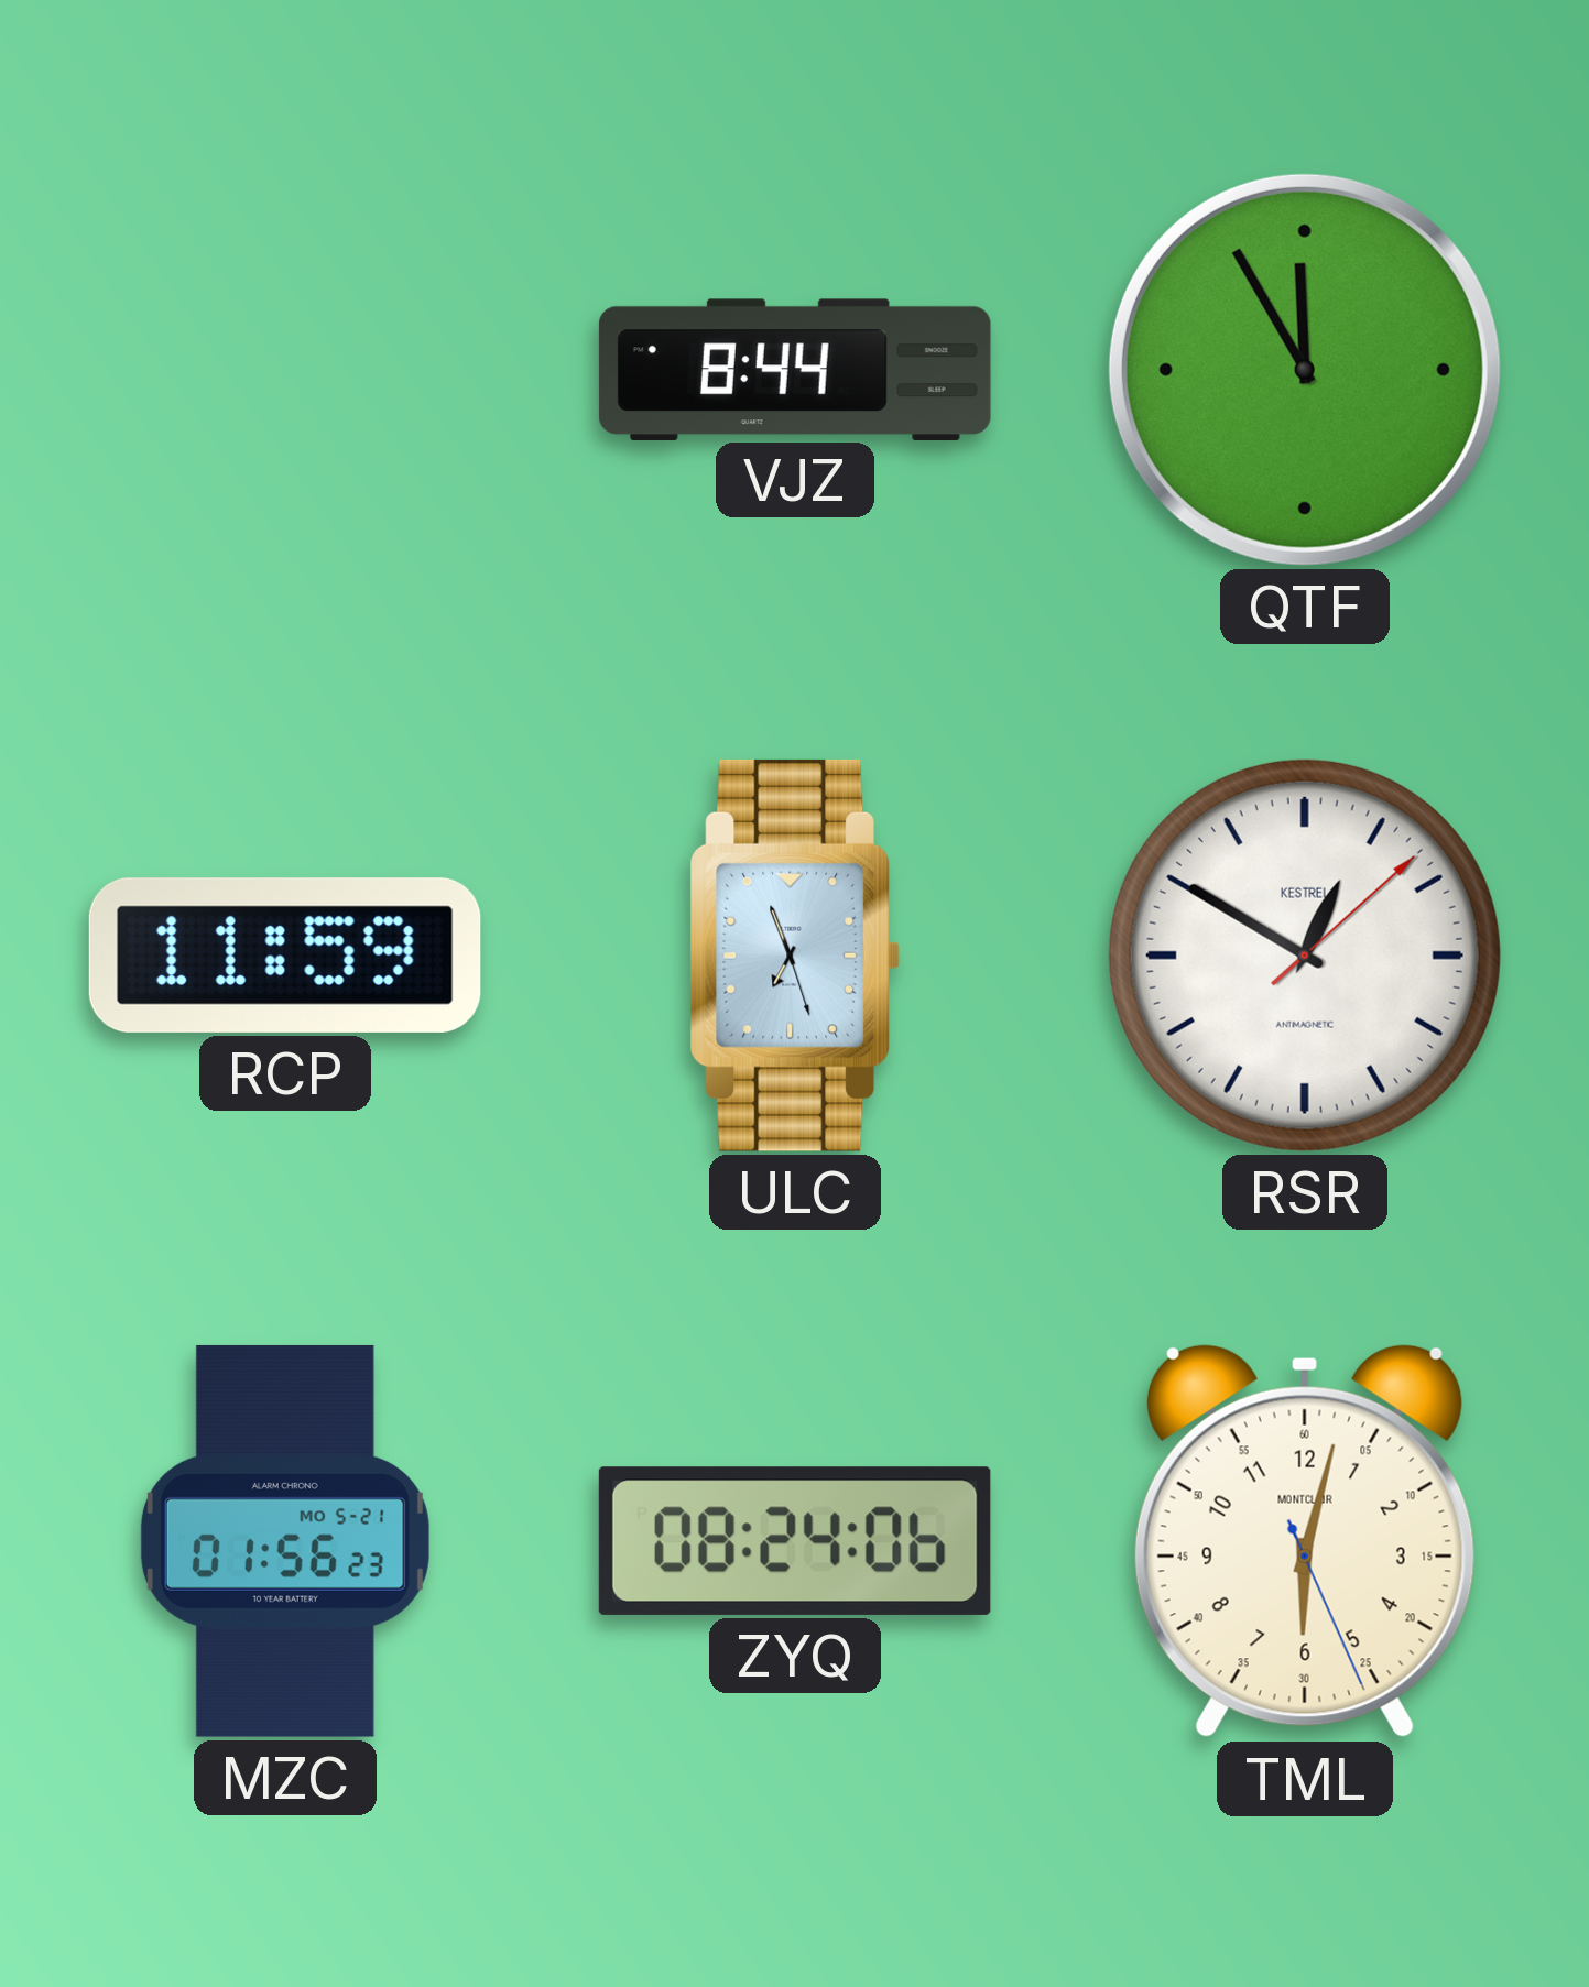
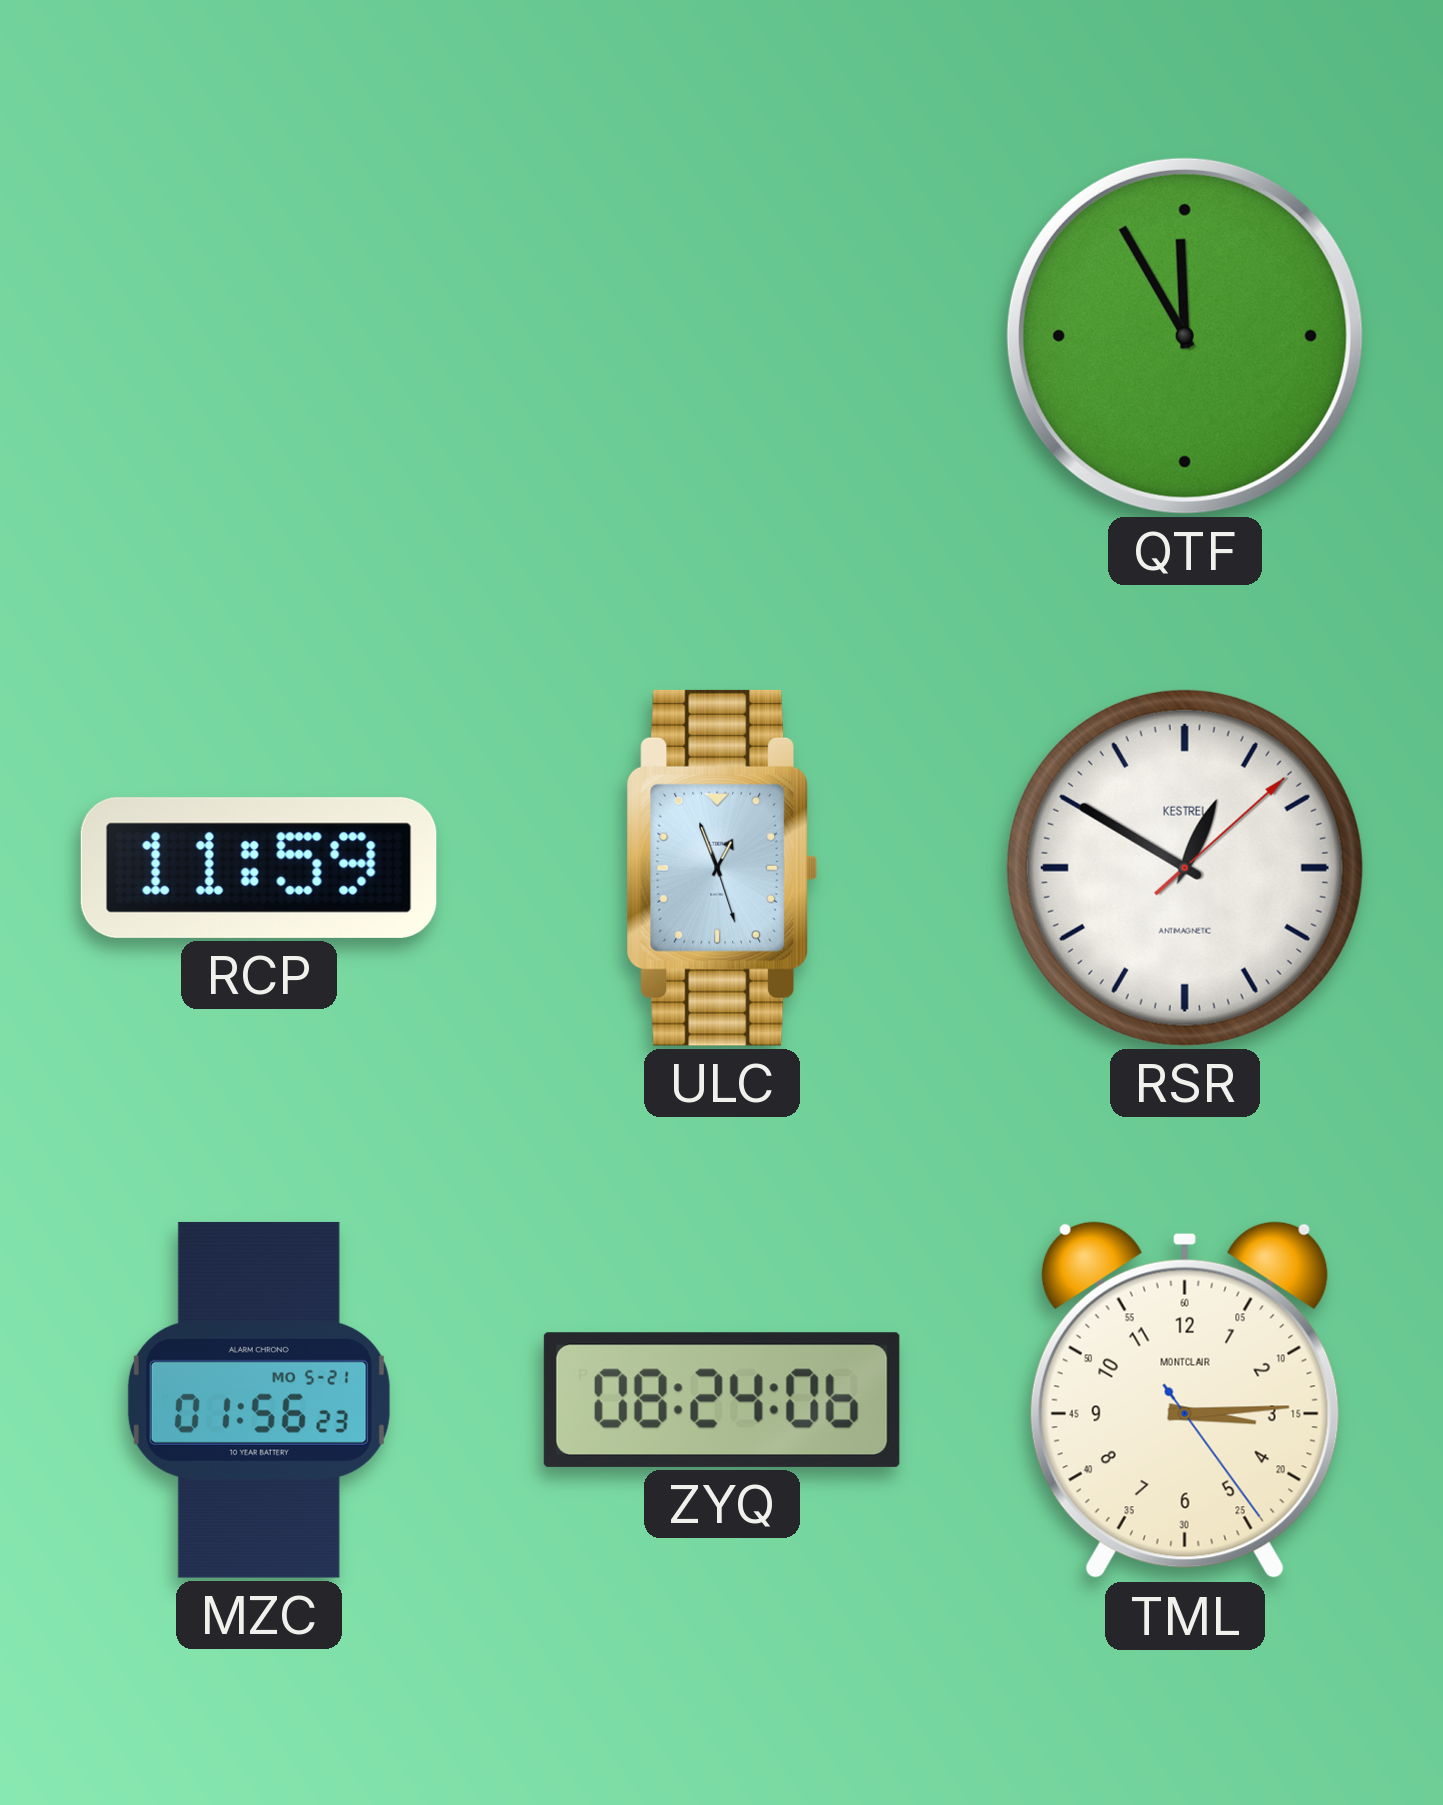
VJZ: 8:44 -> none
ULC: 6:56 -> 12:56
TML: 6:02 -> 3:14
